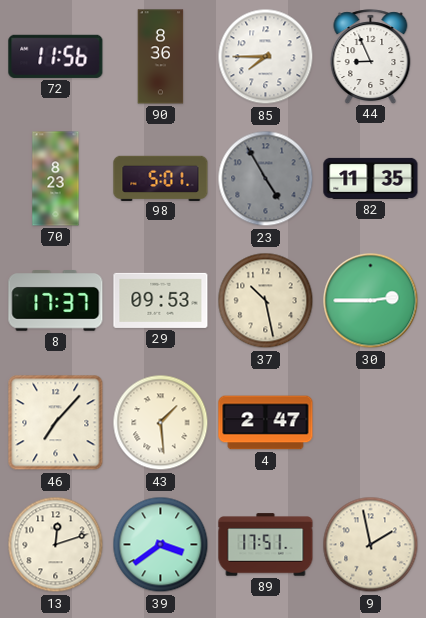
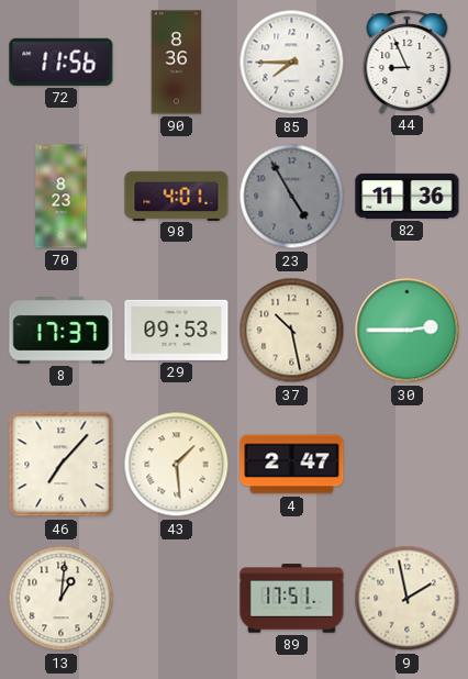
98: 5:01 -> 4:01
82: 11:35 -> 11:36
13: 12:12 -> 1:01
39: 3:39 -> none
